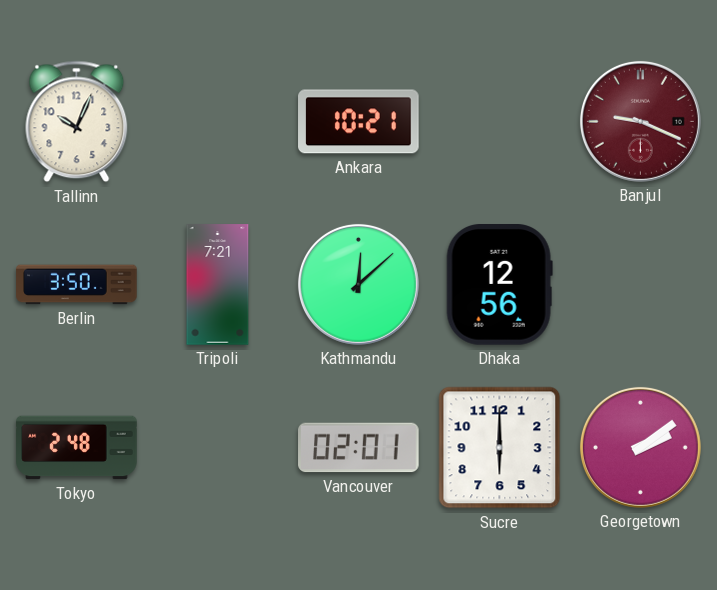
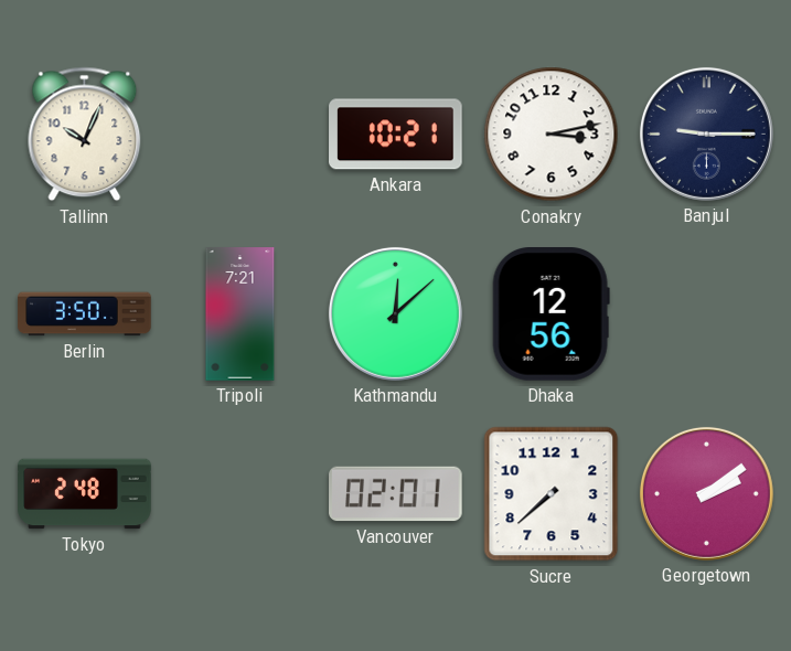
Conakry: none -> 3:13
Banjul: 9:19 -> 9:15
Banjul dial: burgundy -> navy
Sucre: 6:00 -> 7:38
